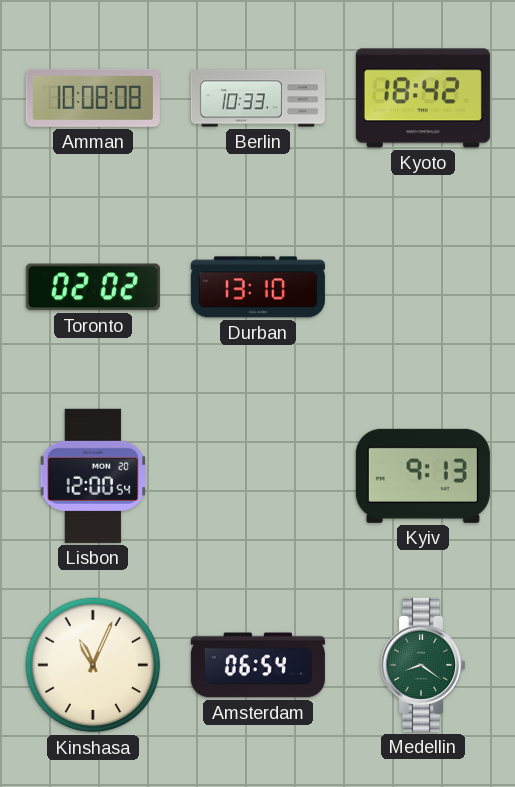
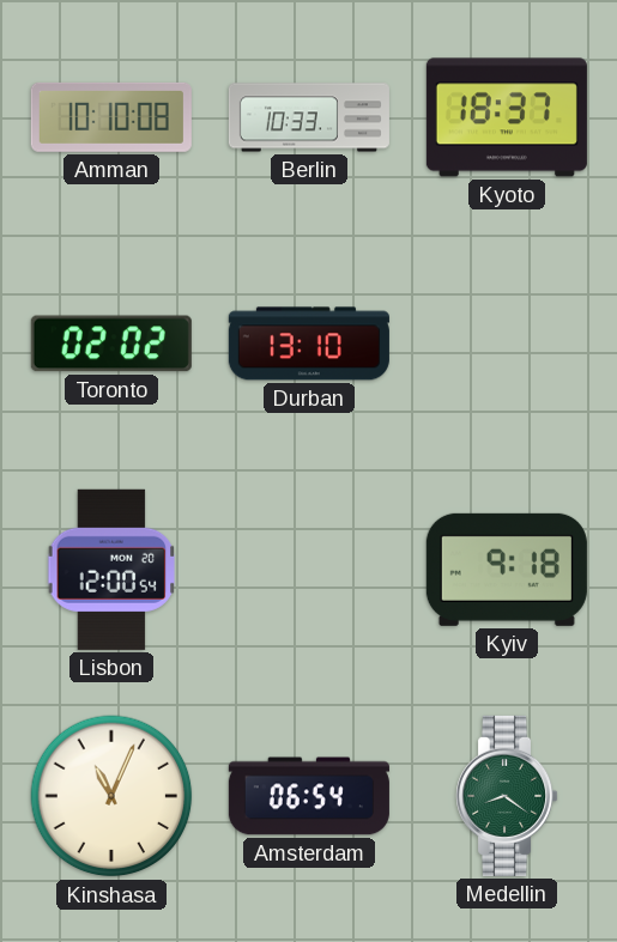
Amman: 10:08 -> 10:10
Kyoto: 18:42 -> 18:37
Kyiv: 9:13 -> 9:18
